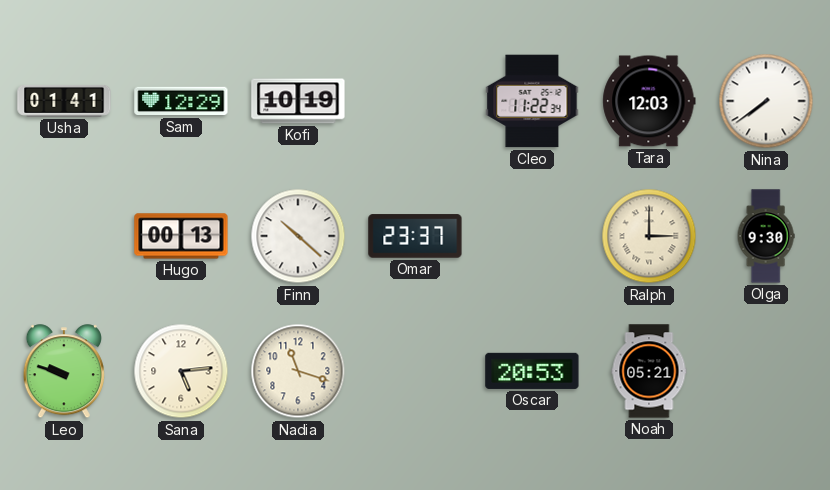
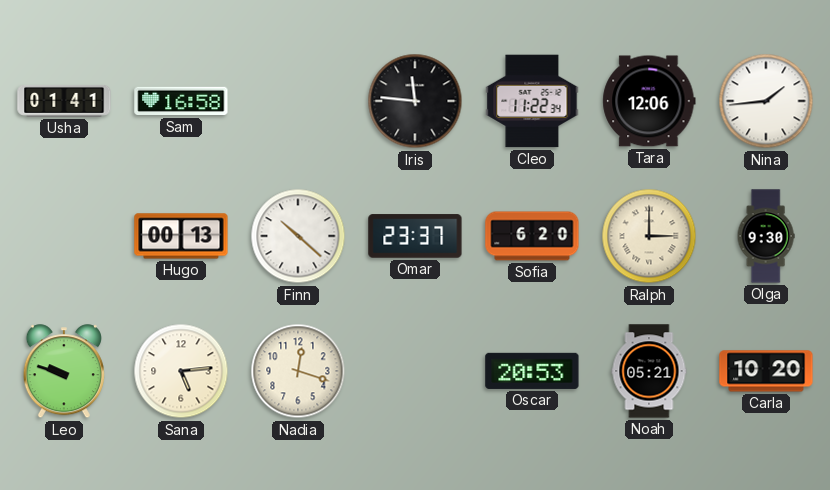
Sam: 12:29 -> 16:58
Kofi: 10:19 -> none
Iris: none -> 11:46
Tara: 12:03 -> 12:06
Nina: 7:39 -> 1:44
Sofia: none -> 6:20
Nadia: 11:18 -> 12:18
Carla: none -> 10:20
